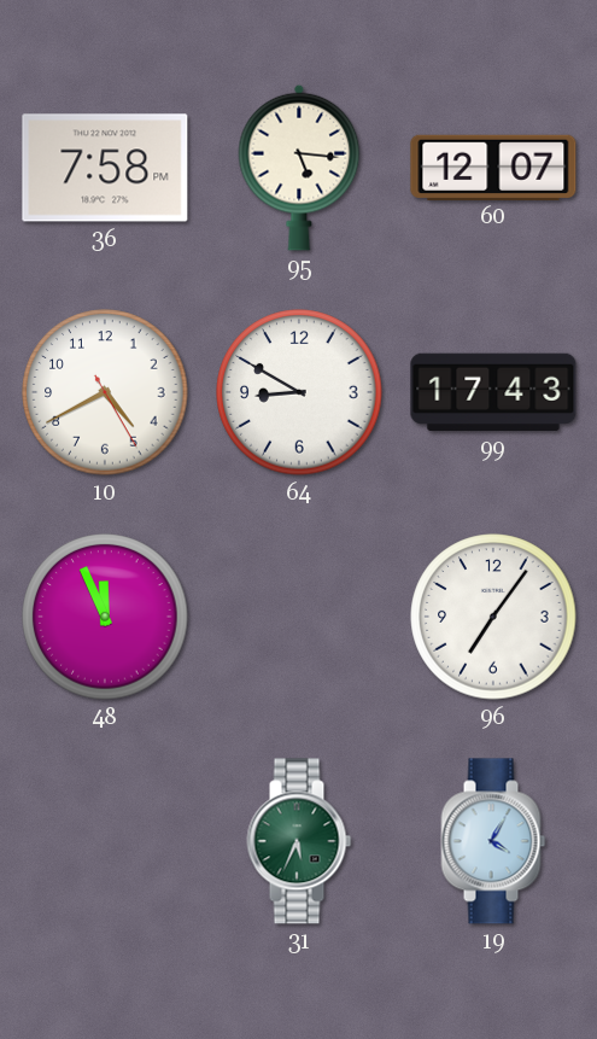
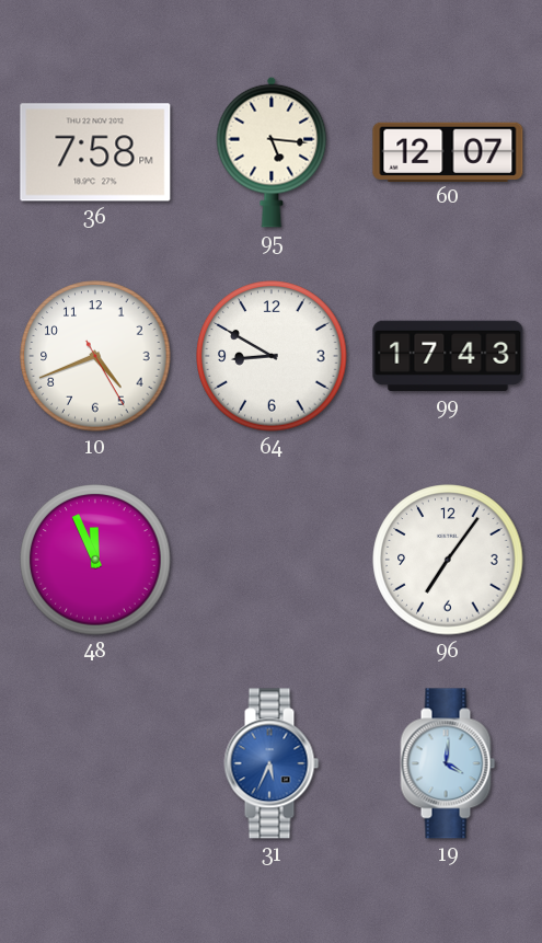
10: 4:40 -> 4:41
31 dial: green -> blue
19: 4:05 -> 4:01
